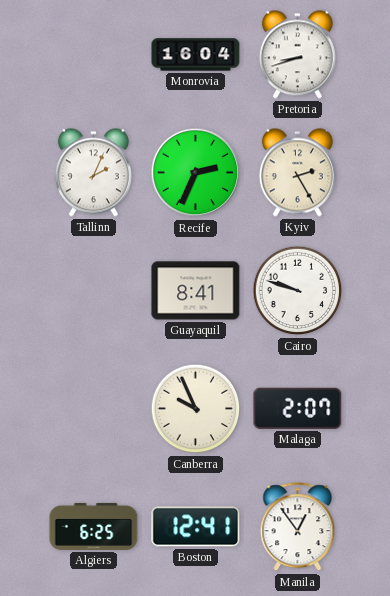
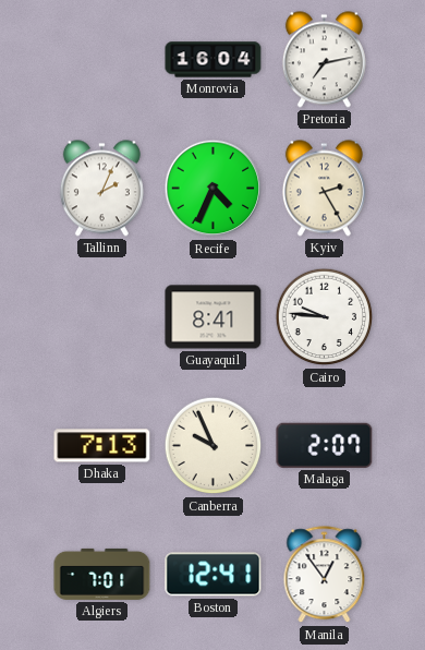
Pretoria: 8:42 -> 7:13
Recife: 2:34 -> 4:34
Cairo: 9:48 -> 9:46
Dhaka: none -> 7:13
Algiers: 6:25 -> 7:01
